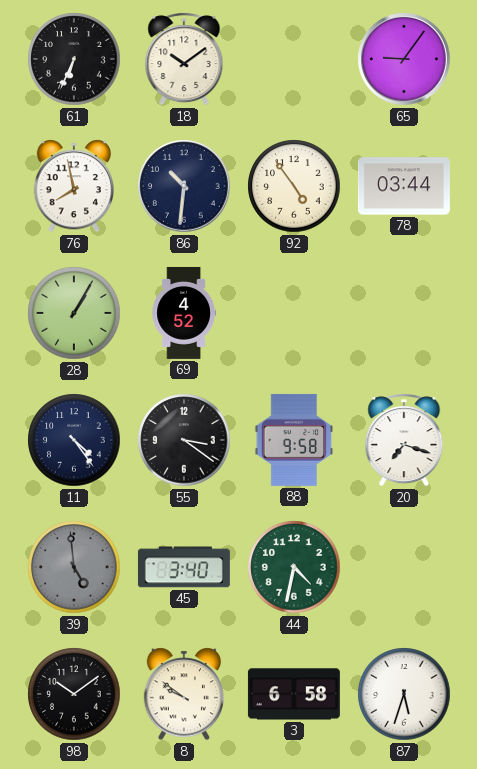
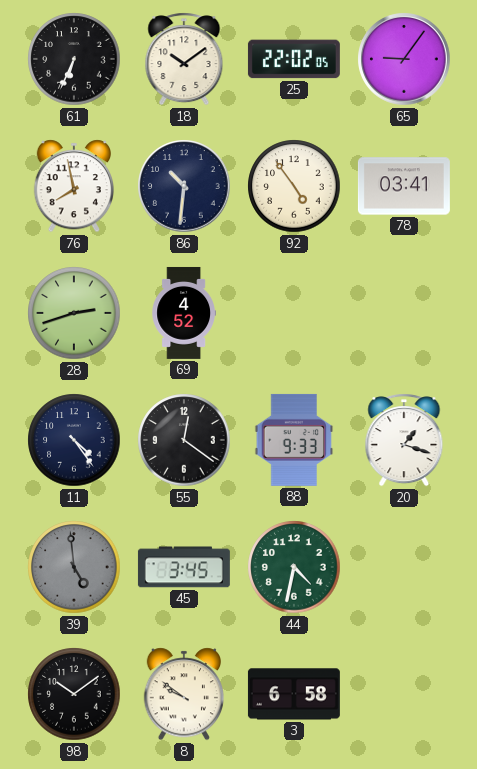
25: none -> 22:02
78: 03:44 -> 03:41
28: 1:05 -> 2:42
55: 3:21 -> 12:21
88: 9:58 -> 9:33
20: 7:18 -> 1:18
45: 3:40 -> 3:45
87: 5:33 -> none
